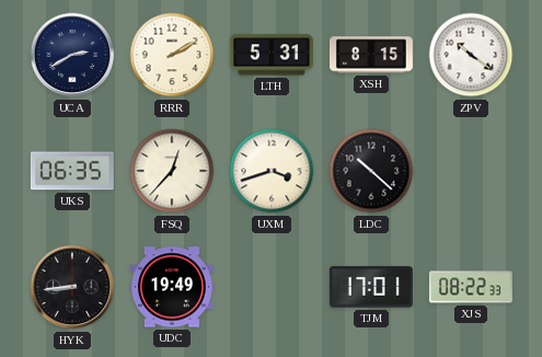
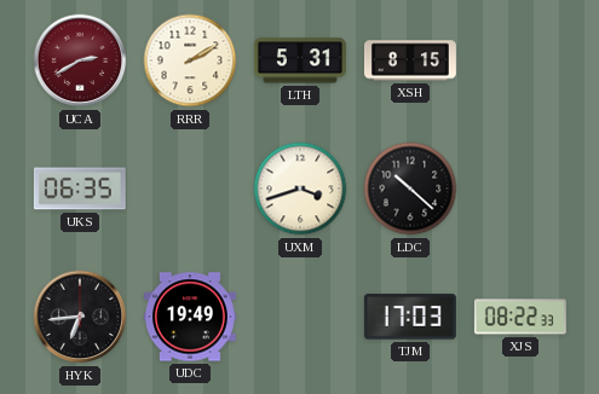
UCA dial: navy -> burgundy
ZPV: 10:21 -> none
FSQ: 12:37 -> none
HYK: 8:44 -> 6:44
TJM: 17:01 -> 17:03
